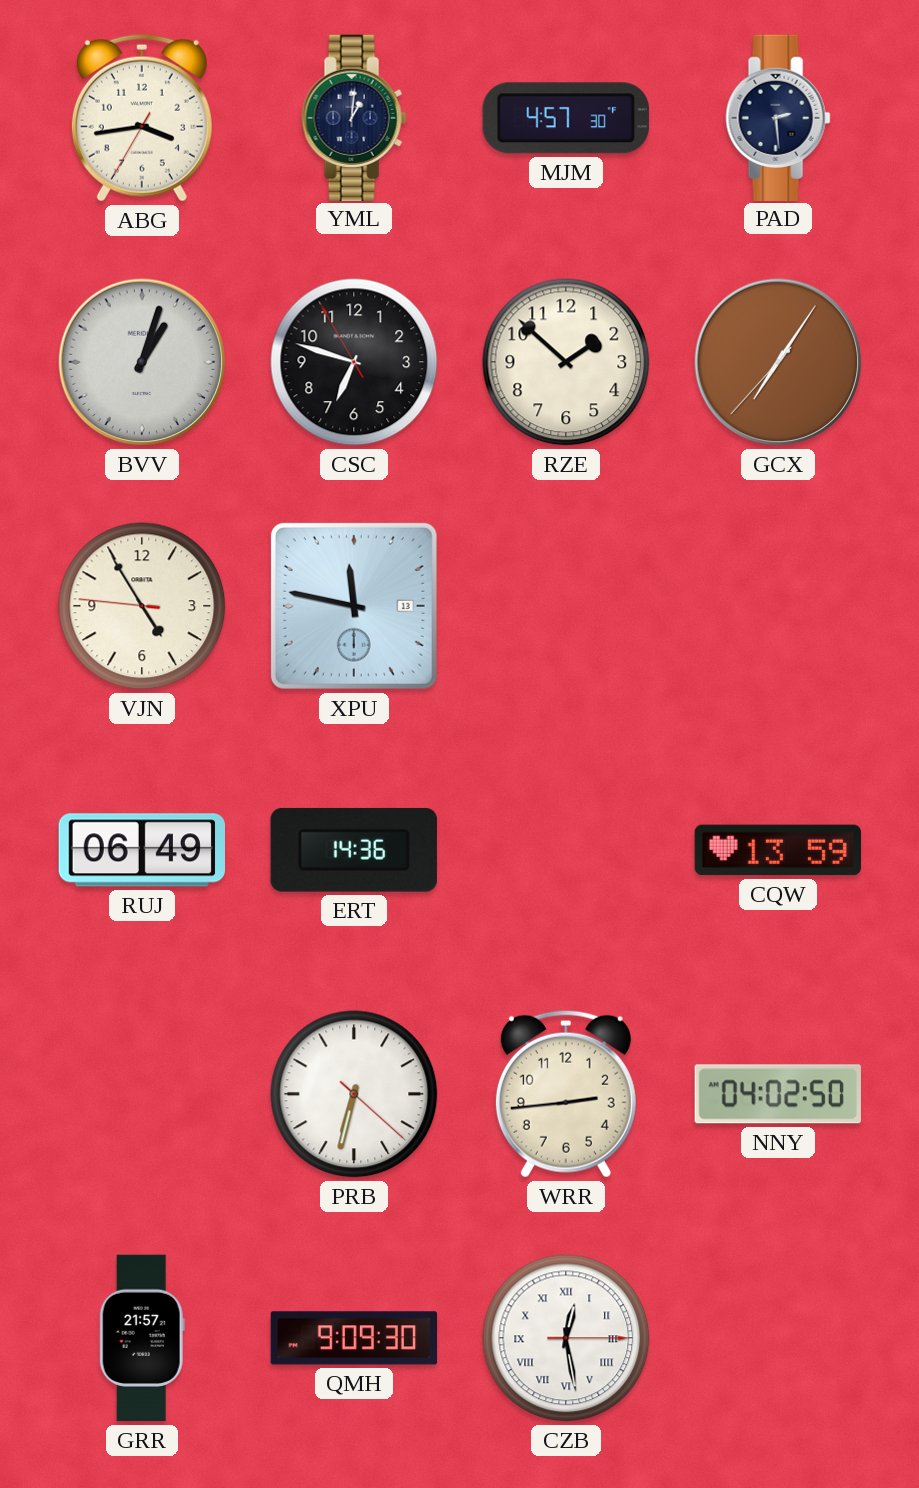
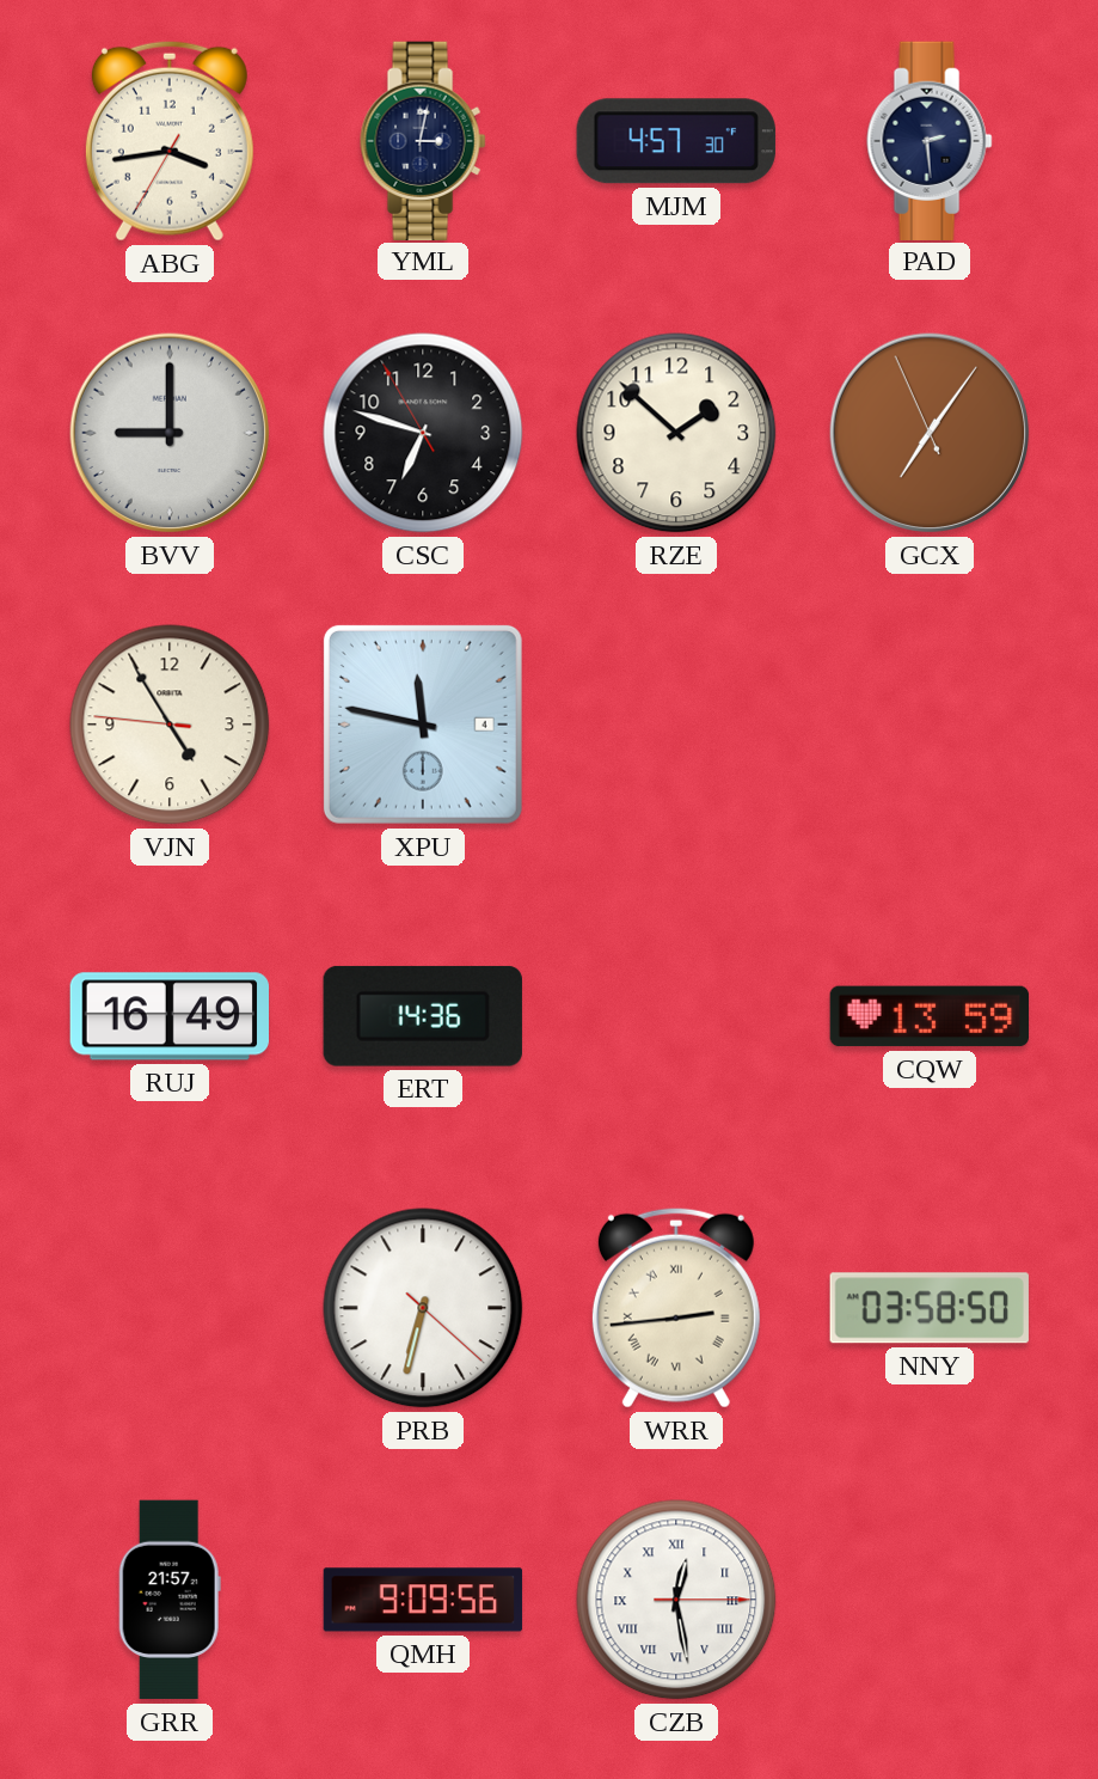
YML: 1:01 -> 3:02
BVV: 1:03 -> 9:00
GCX: 7:05:37 -> 7:05:56
XPU date: 13 -> 4
RUJ: 06:49 -> 16:49
WRR numerals: Arabic -> Roman
NNY: 04:02 -> 03:58
QMH: 9:09:30 -> 9:09:56
